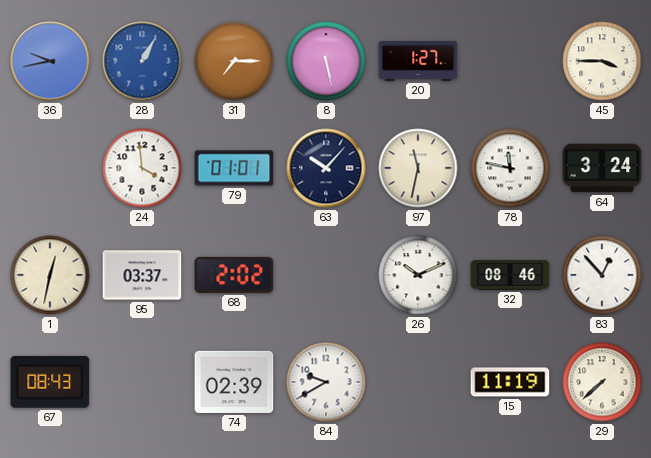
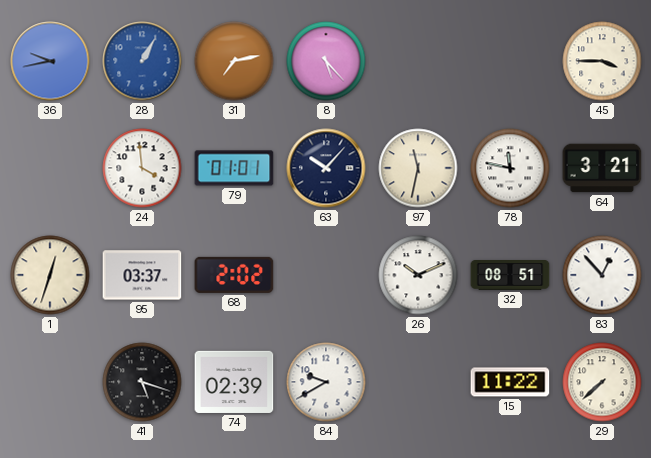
31: 7:15 -> 7:13
8: 5:28 -> 5:23
20: 1:27 -> none
64: 3:24 -> 3:21
1: 12:32 -> 12:33
32: 08:46 -> 08:51
67: 08:43 -> none
41: none -> 5:18
15: 11:19 -> 11:22
